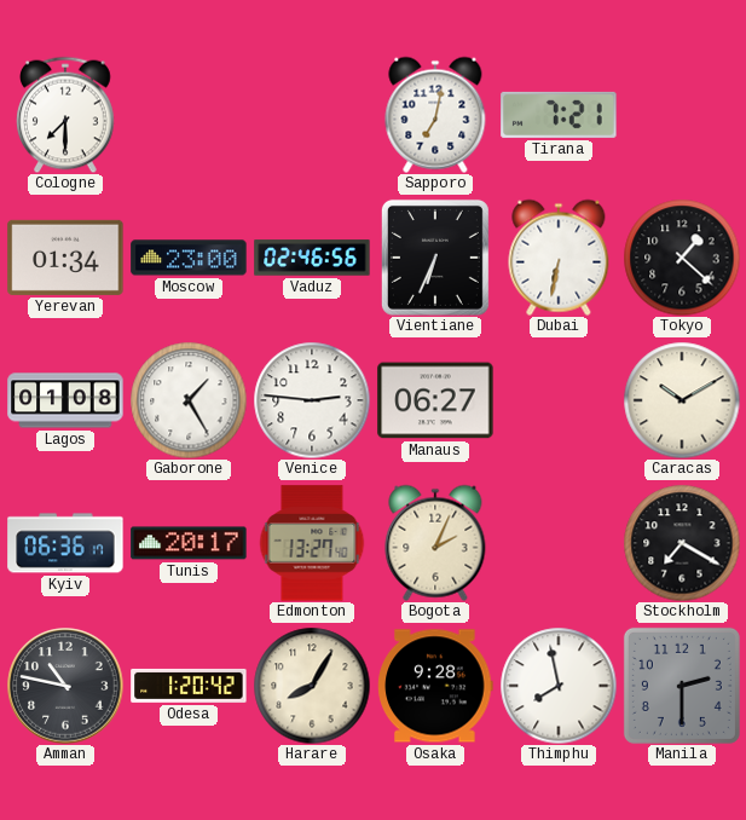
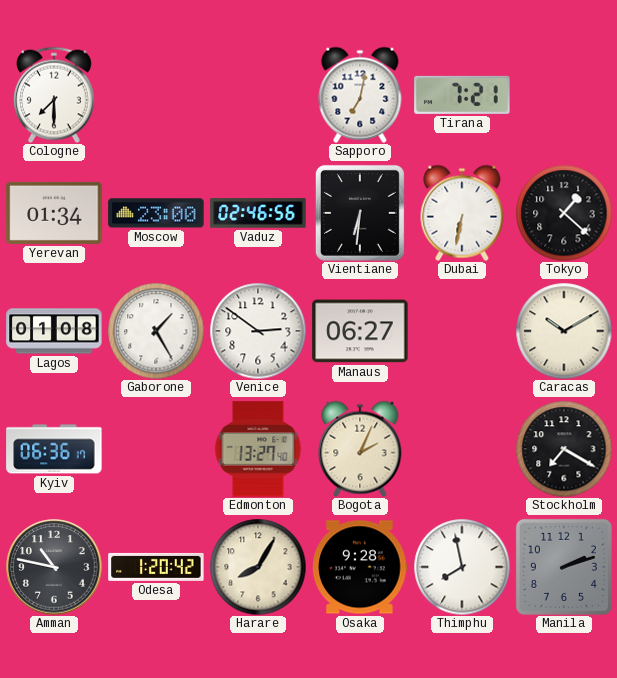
Vientiane: 6:34 -> 6:31
Venice: 2:46 -> 2:51
Tunis: 20:17 -> none
Manila: 2:30 -> 2:12
